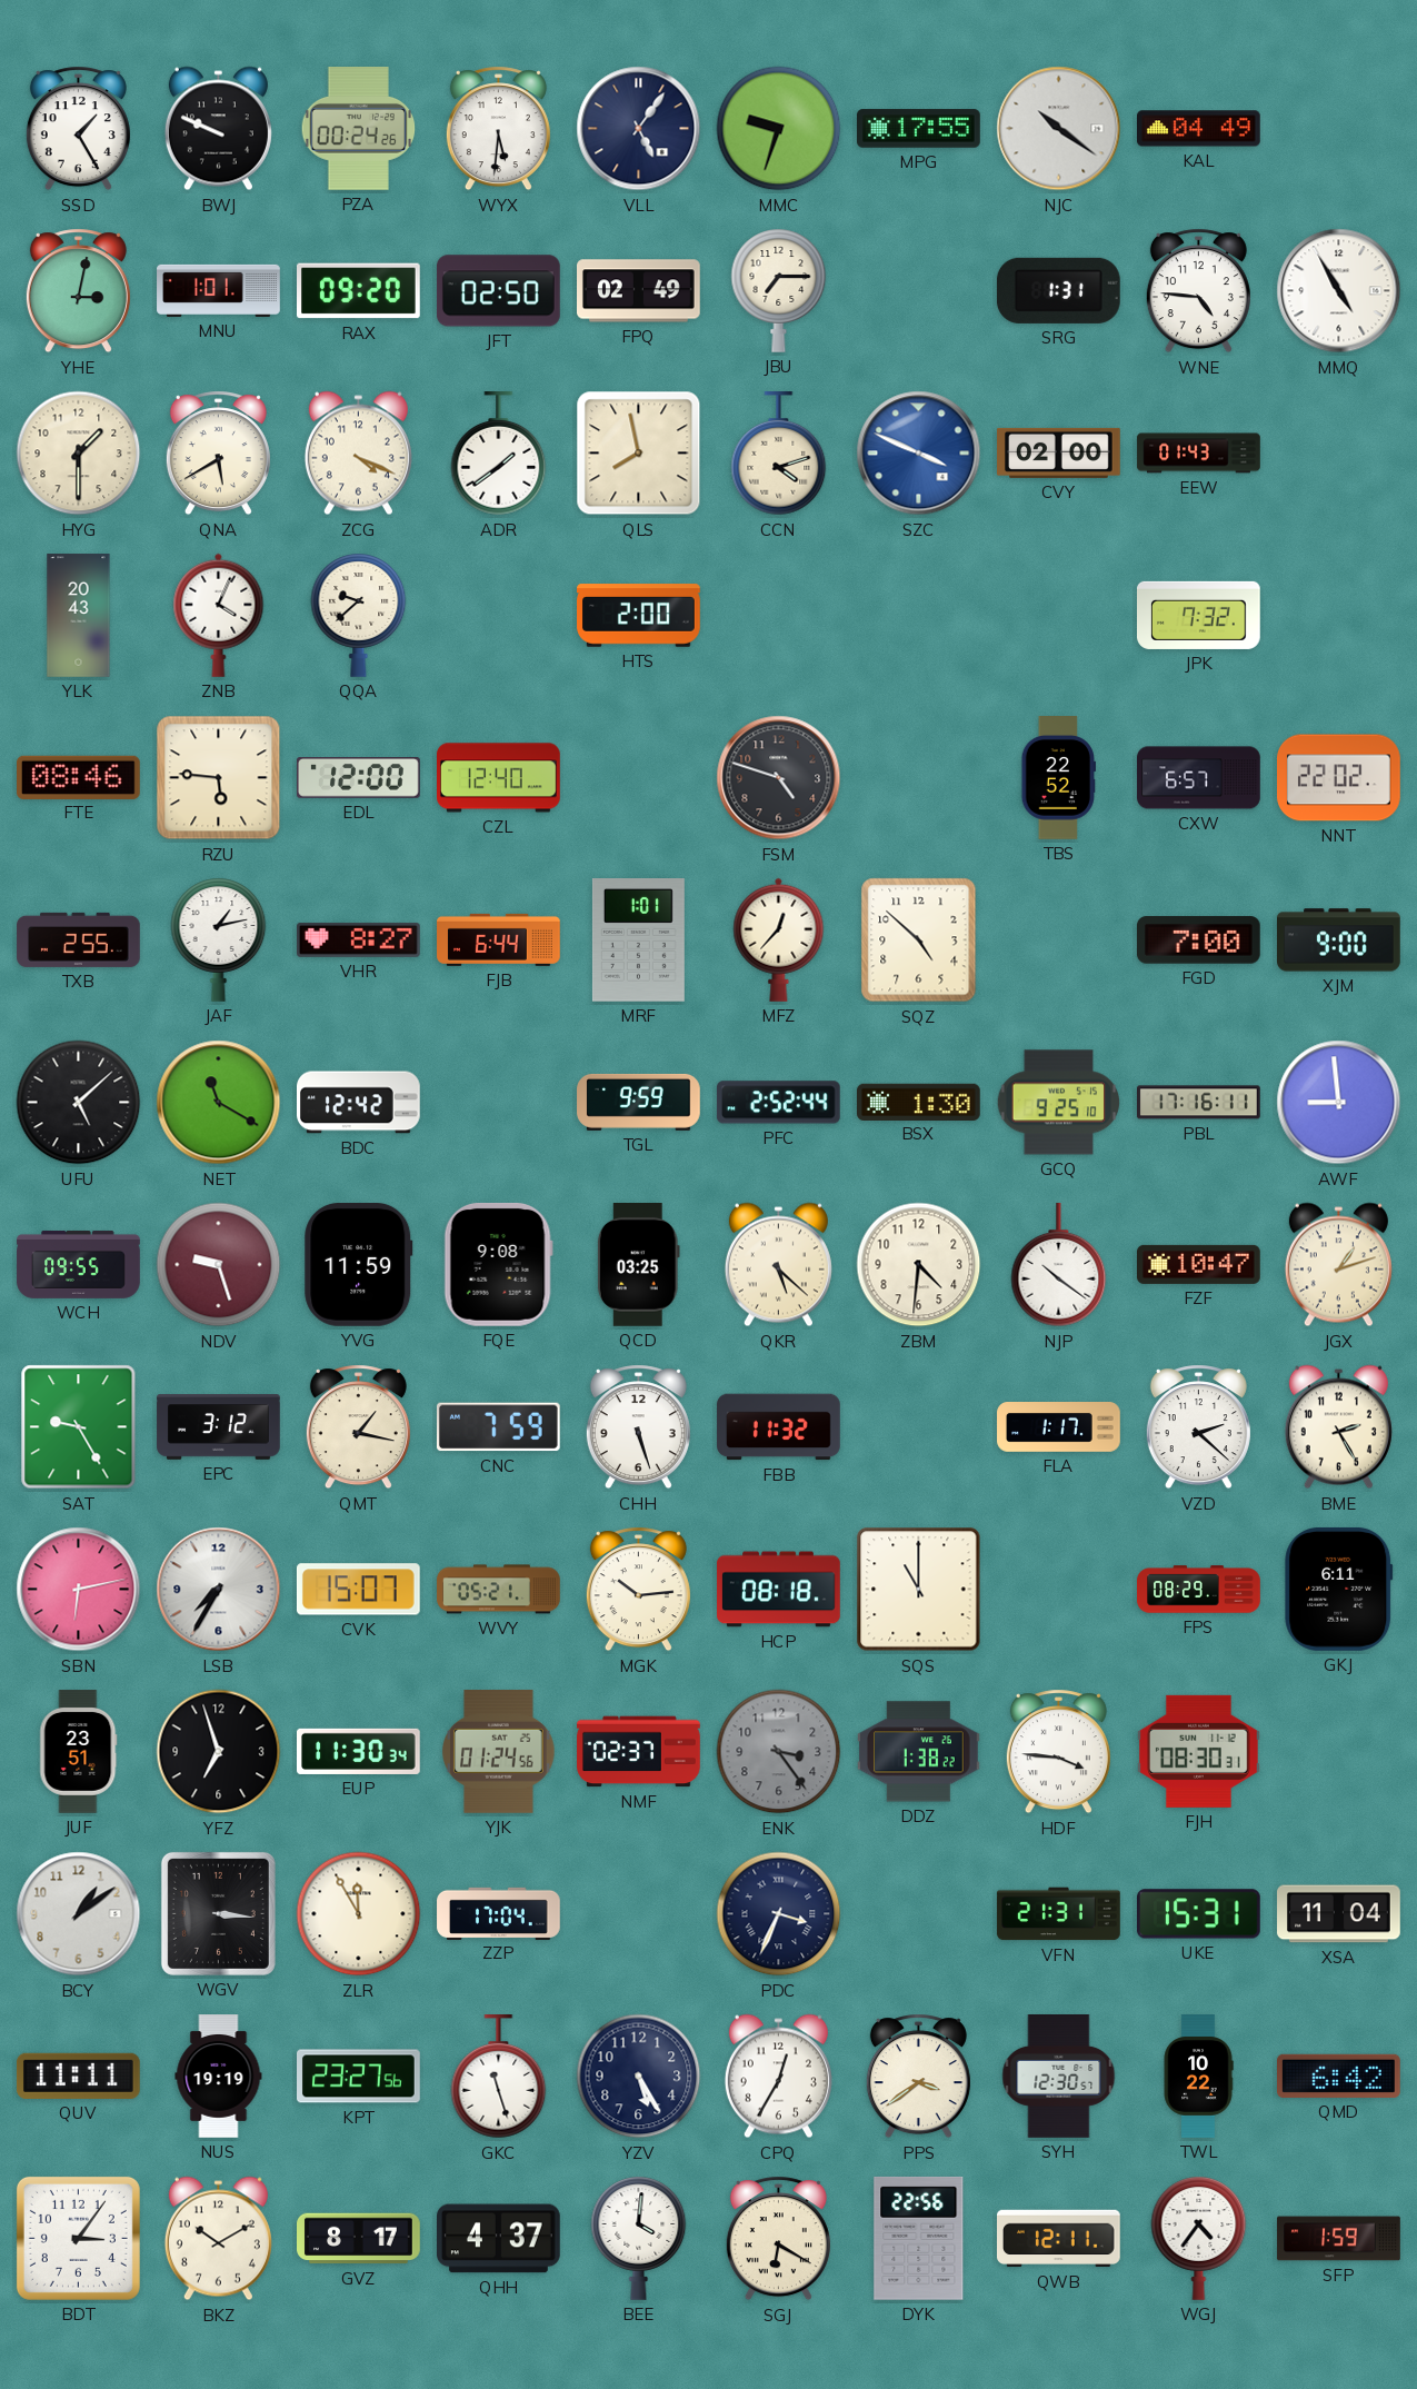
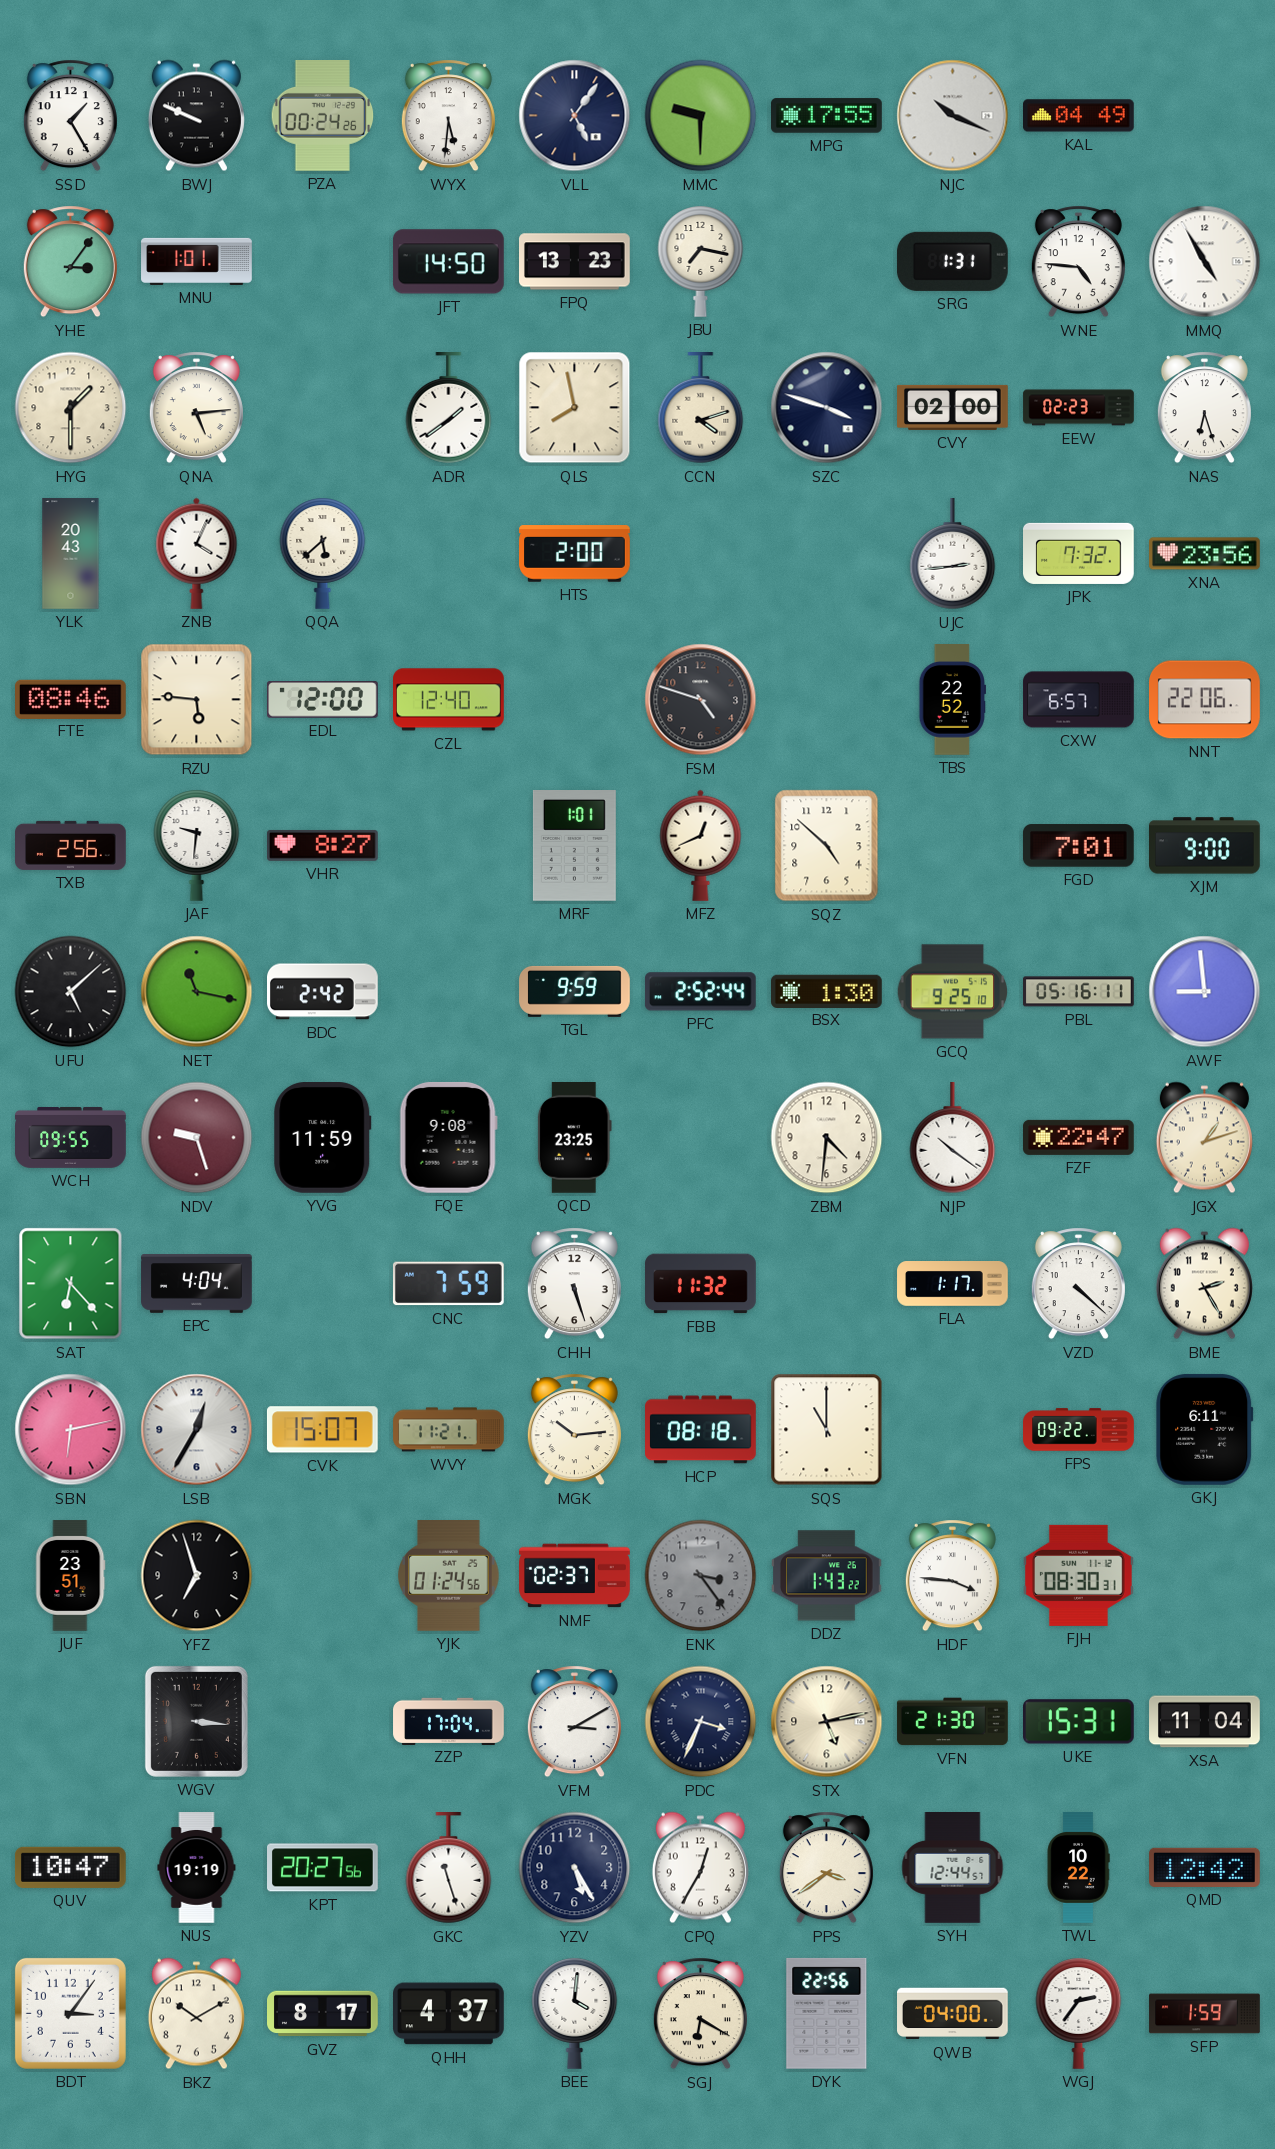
MMC: 9:33 -> 9:30
NJC: 10:21 -> 10:19
YHE: 3:02 -> 3:06
RAX: 09:20 -> none
JFT: 02:50 -> 14:50
FPQ: 02:49 -> 13:23
JBU: 7:15 -> 7:17
QNA: 5:40 -> 5:14
ZCG: 4:19 -> none
SZC: 3:49 -> 3:48
SZC dial: blue -> navy
EEW: 01:43 -> 02:23
NAS: none -> 6:27
QQA: 9:38 -> 5:38
UJC: none -> 2:44
XNA: none -> 23:56
NNT: 22:02 -> 22:06
TXB: 2:55 -> 2:56
JAF: 1:13 -> 9:31
FJB: 6:44 -> none
MFZ: 12:37 -> 12:41
FGD: 7:00 -> 7:01
NET: 11:20 -> 11:17
BDC: 12:42 -> 2:42
PBL: 17:16 -> 05:16
QCD: 03:25 -> 23:25
QKR: 5:22 -> none
FZF: 10:47 -> 22:47
SAT: 9:25 -> 6:23
EPC: 3:12 -> 4:04
QMT: 1:17 -> none
VZD: 2:22 -> 4:22
LSB: 7:35 -> 12:35
WVY: 05:21 -> 11:21
FPS: 08:29 -> 09:22
EUP: 11:30 -> none
DDZ: 1:38 -> 1:43
BCY: 1:09 -> none
ZLR: 11:55 -> none
VFM: none -> 3:10
STX: none -> 5:13
VFN: 21:31 -> 21:30
QUV: 11:11 -> 10:47
KPT: 23:27 -> 20:27
SYH: 12:30 -> 12:44
QMD: 6:42 -> 12:42
QWB: 12:11 -> 04:00
WGJ: 4:36 -> 2:36
